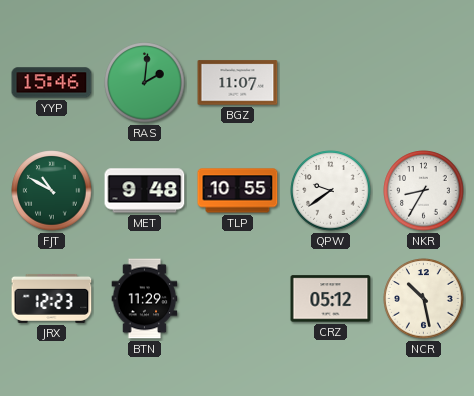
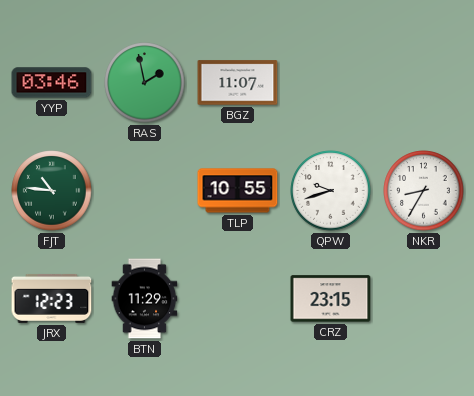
YYP: 15:46 -> 03:46
RAS: 2:01 -> 1:58
FJT: 10:50 -> 10:46
MET: 9:48 -> none
QPW: 9:39 -> 9:42
CRZ: 05:12 -> 23:15
NCR: 10:28 -> none
